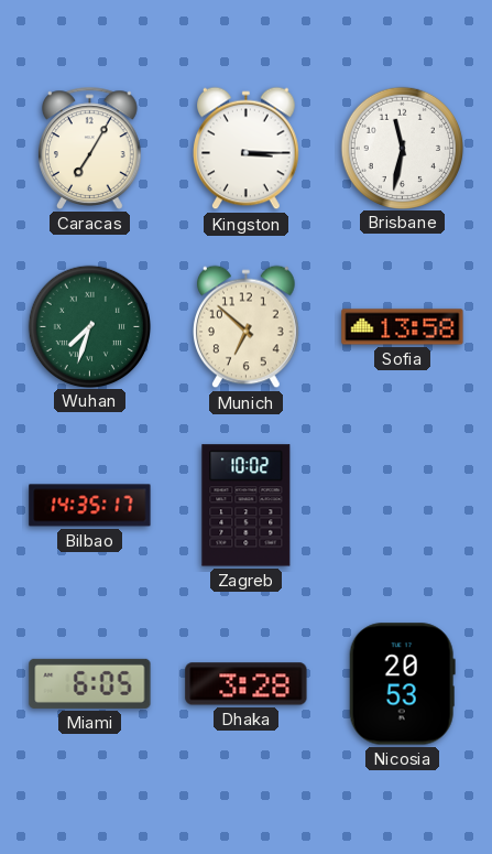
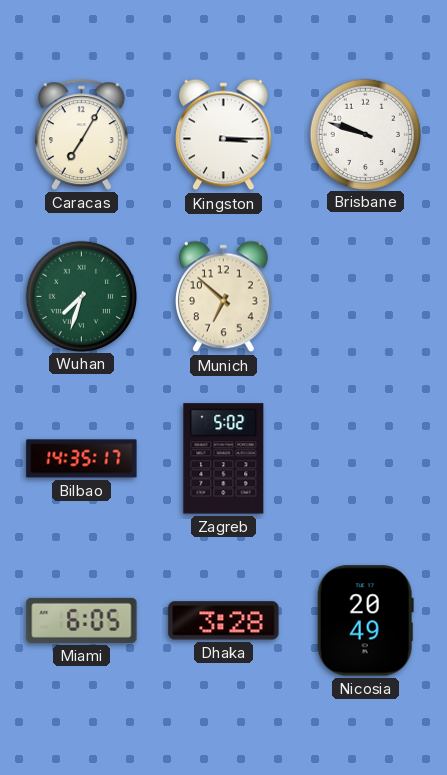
Brisbane: 11:32 -> 9:48
Sofia: 13:58 -> none
Zagreb: 10:02 -> 5:02
Nicosia: 20:53 -> 20:49
